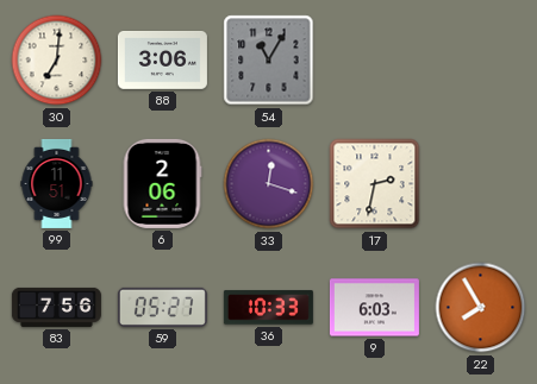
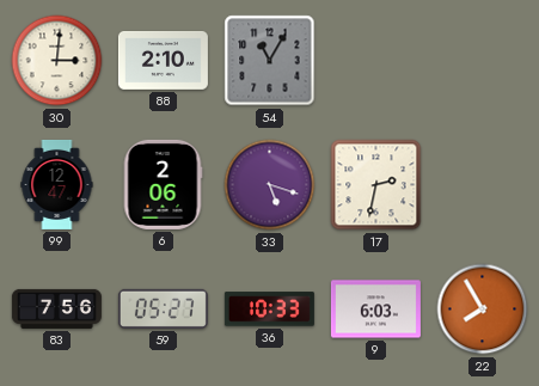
30: 7:01 -> 3:01
88: 3:06 -> 2:10
99: 11:51 -> 12:47
33: 12:18 -> 5:18
